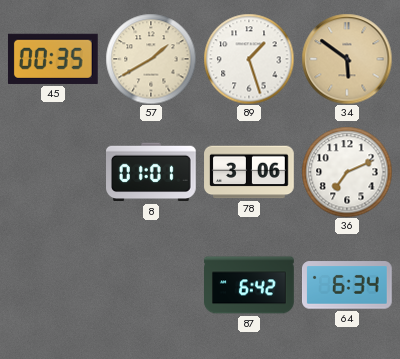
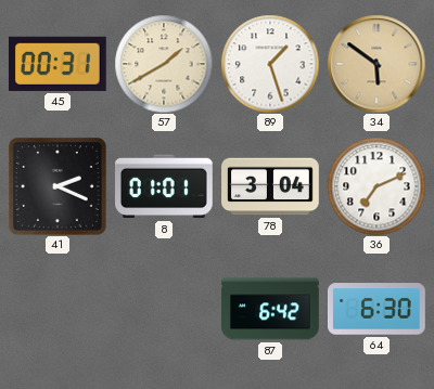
45: 00:35 -> 00:31
41: none -> 2:19
78: 3:06 -> 3:04
64: 6:34 -> 6:30
